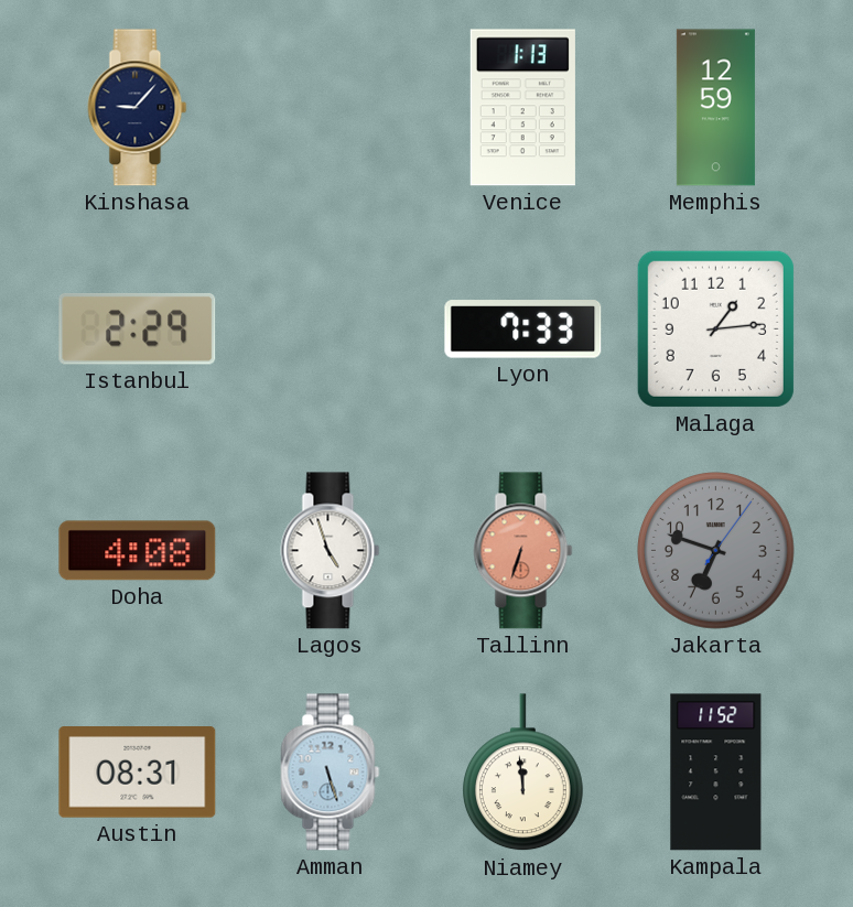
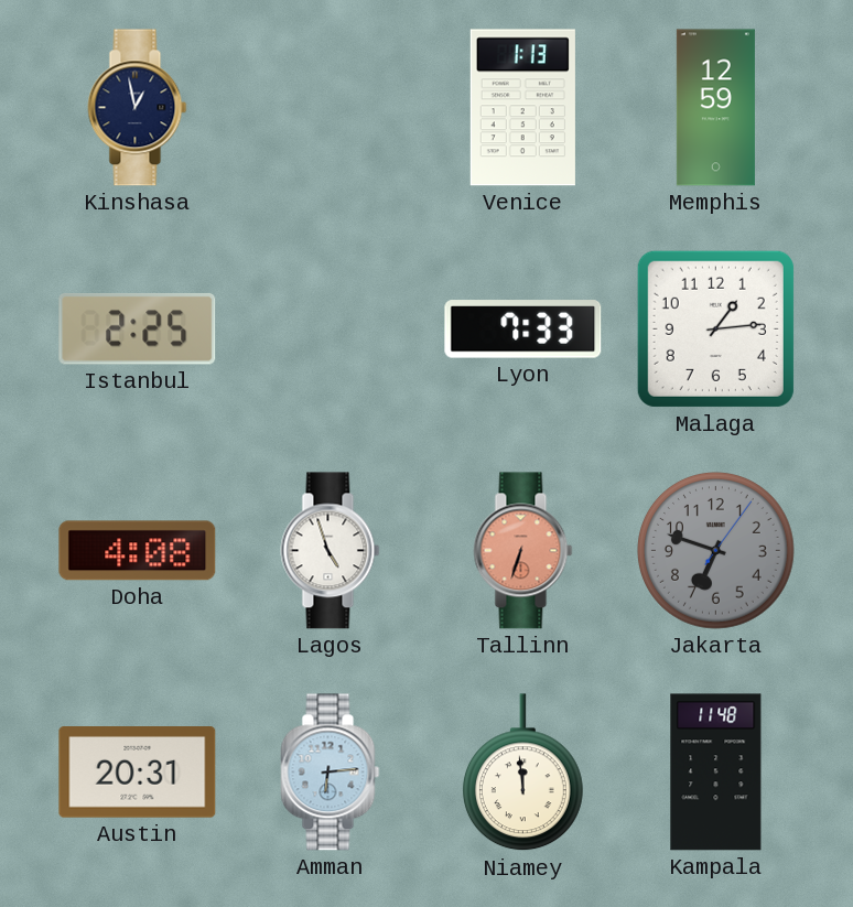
Kinshasa: 9:07 -> 12:58
Istanbul: 2:29 -> 2:25
Austin: 08:31 -> 20:31
Amman: 5:27 -> 6:14
Kampala: 11:52 -> 11:48
